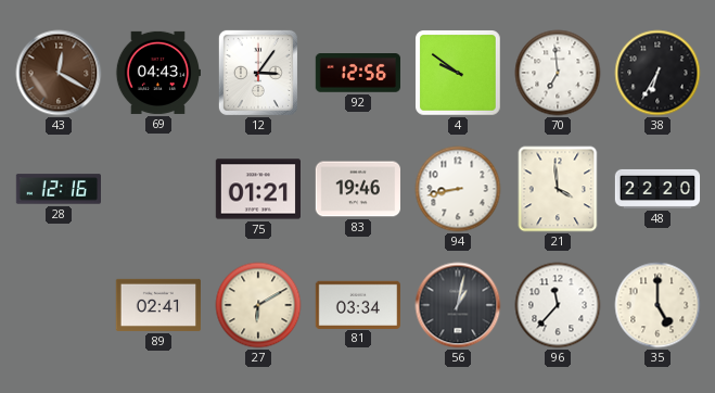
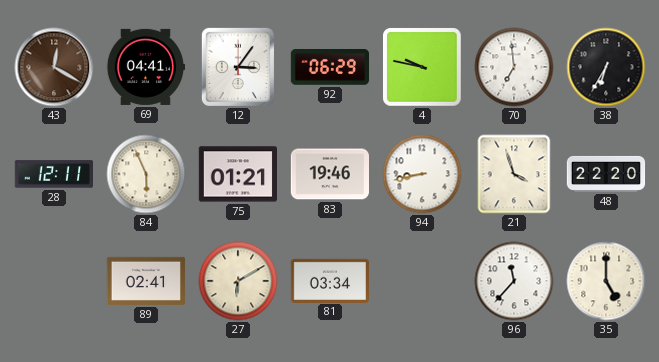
69: 04:43 -> 04:41
92: 12:56 -> 06:29
4: 9:51 -> 9:47
28: 12:16 -> 12:11
84: none -> 5:56
21: 3:59 -> 3:57
56: 1:02 -> none
